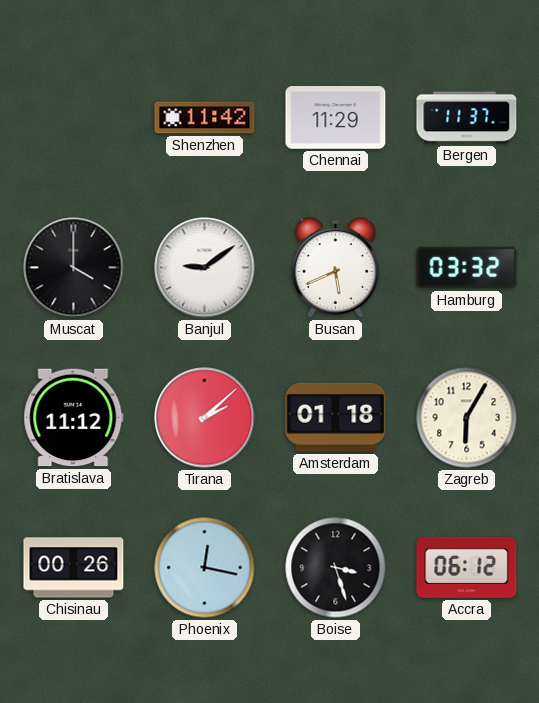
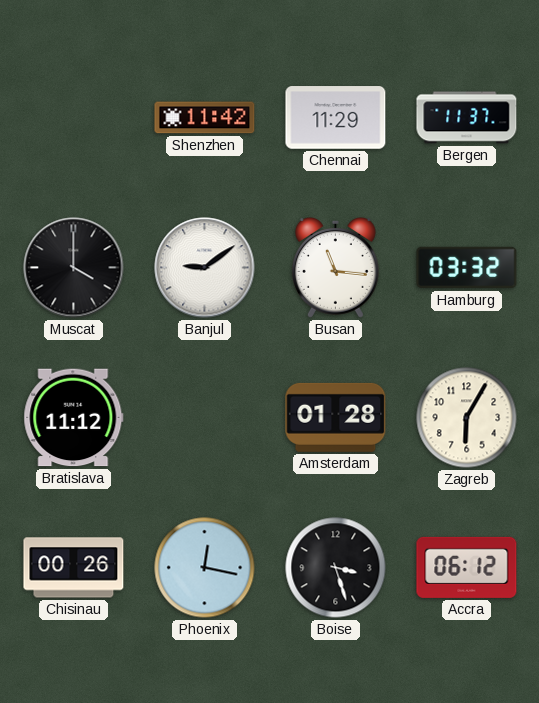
Busan: 5:41 -> 11:16
Tirana: 2:08 -> none
Amsterdam: 01:18 -> 01:28
